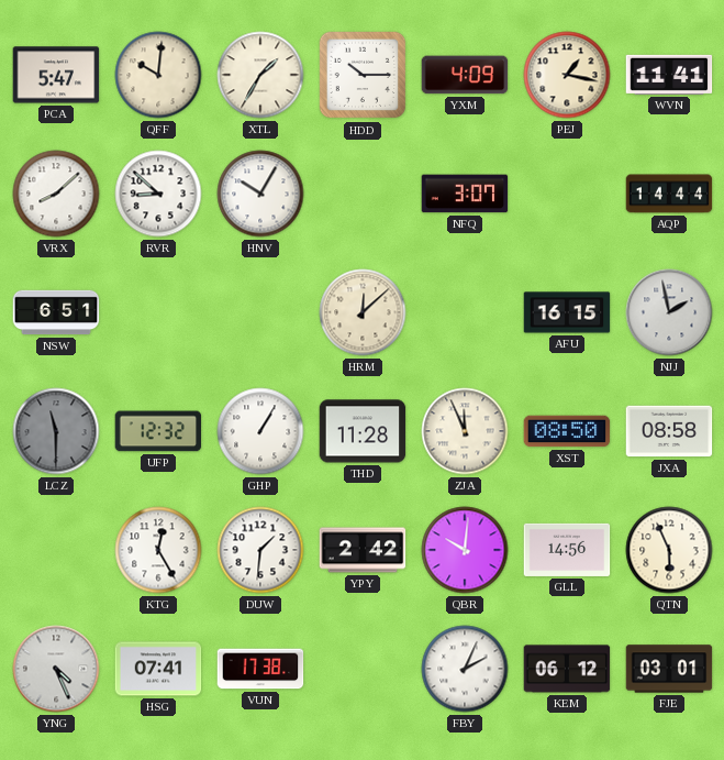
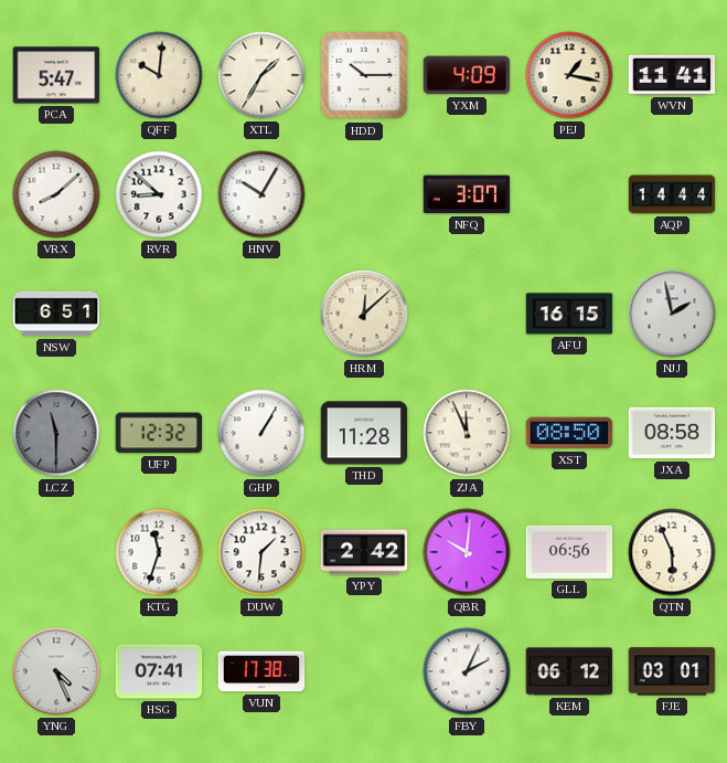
KTG: 12:25 -> 11:33
GLL: 14:56 -> 06:56
